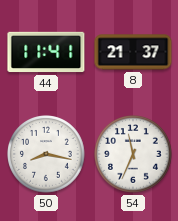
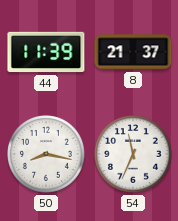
44: 11:41 -> 11:39
